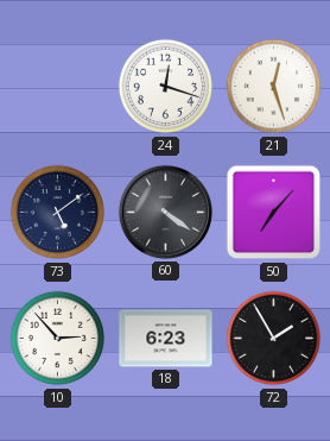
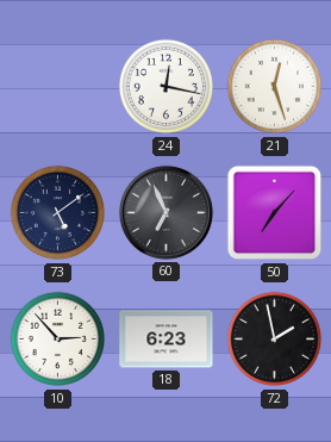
24: 12:18 -> 12:17
60: 4:21 -> 6:56
72: 1:55 -> 1:58
